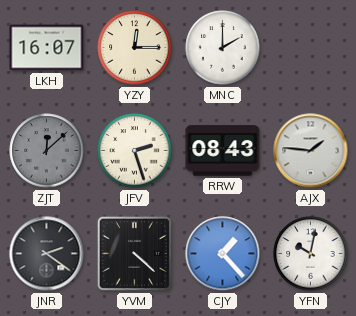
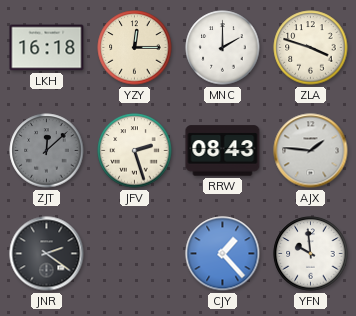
LKH: 16:07 -> 16:18
ZLA: none -> 3:48
YVM: 4:22 -> none
YFN: 10:02 -> 9:59
